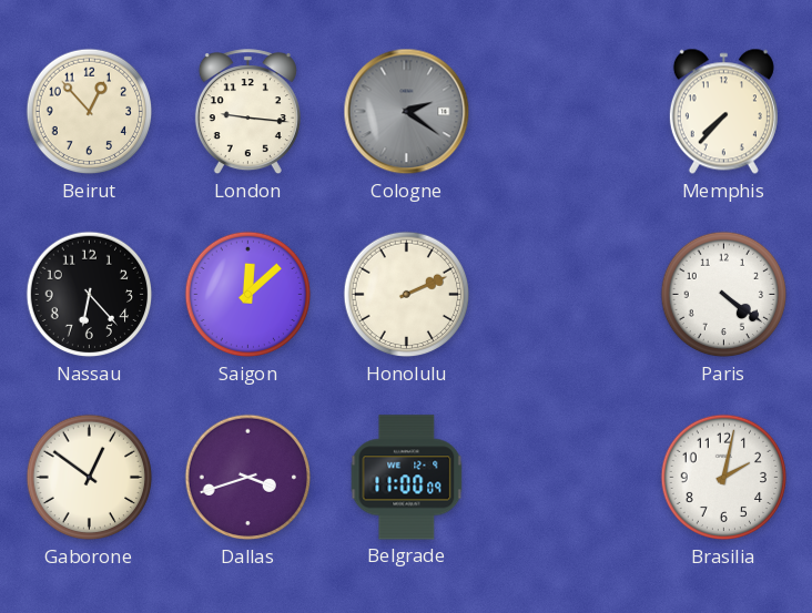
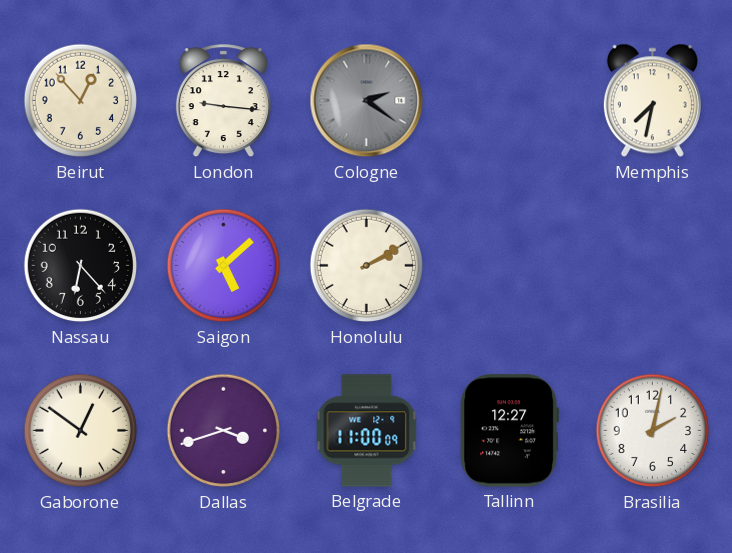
Memphis: 7:37 -> 7:32
Saigon: 12:08 -> 5:08
Honolulu: 2:11 -> 2:10
Paris: 4:21 -> none
Tallinn: none -> 12:27
